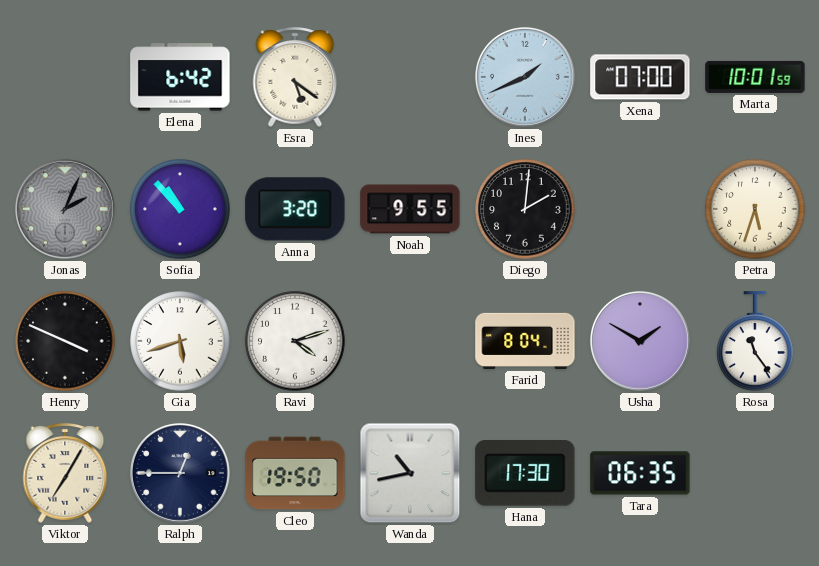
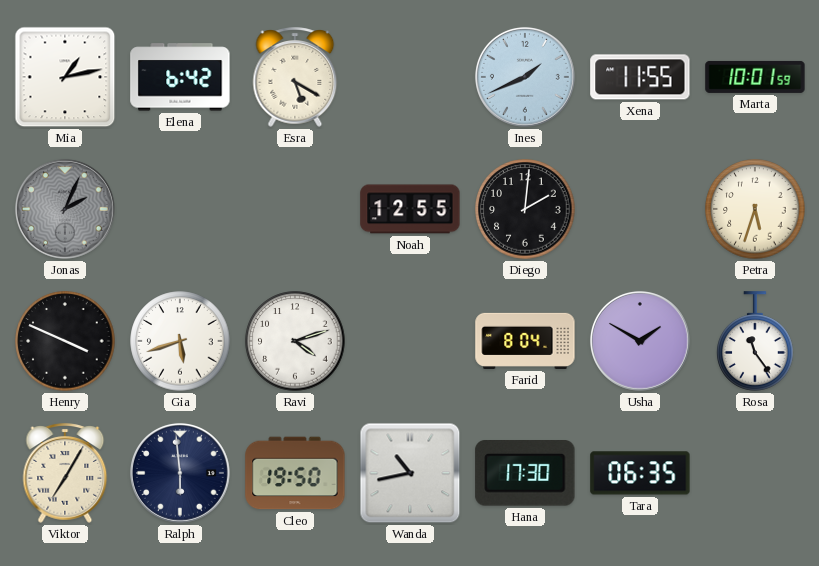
Mia: none -> 1:13
Esra: 5:21 -> 5:20
Xena: 07:00 -> 11:55
Sofia: 10:53 -> none
Anna: 3:20 -> none
Noah: 9:55 -> 12:55
Ralph: 12:45 -> 5:59
